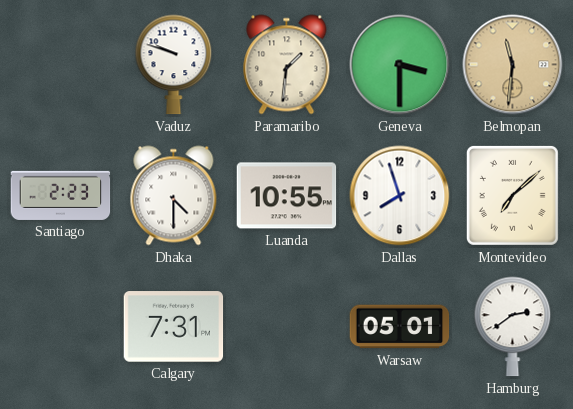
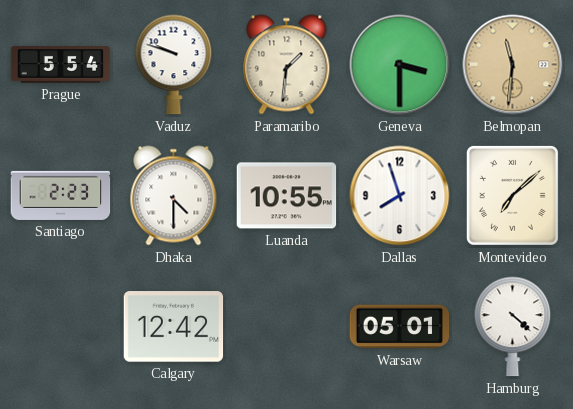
Prague: none -> 5:54
Calgary: 7:31 -> 12:42
Hamburg: 2:39 -> 4:22
